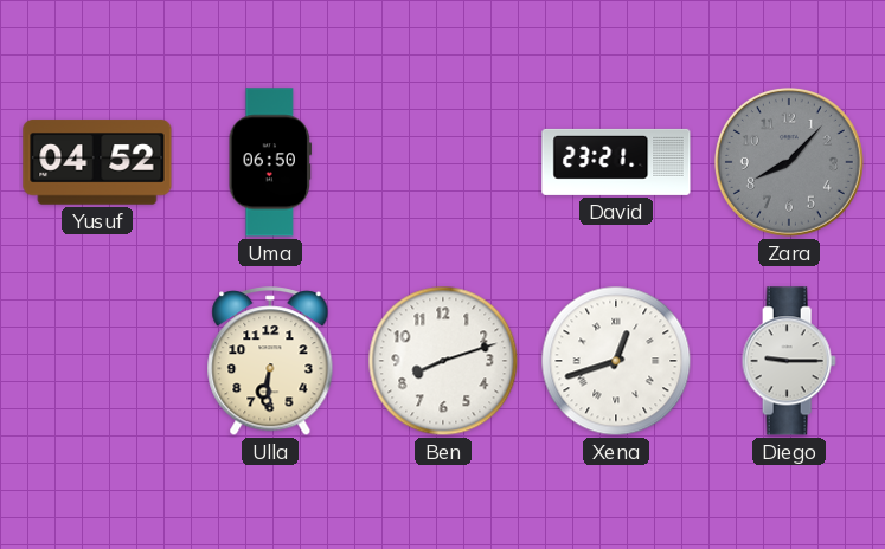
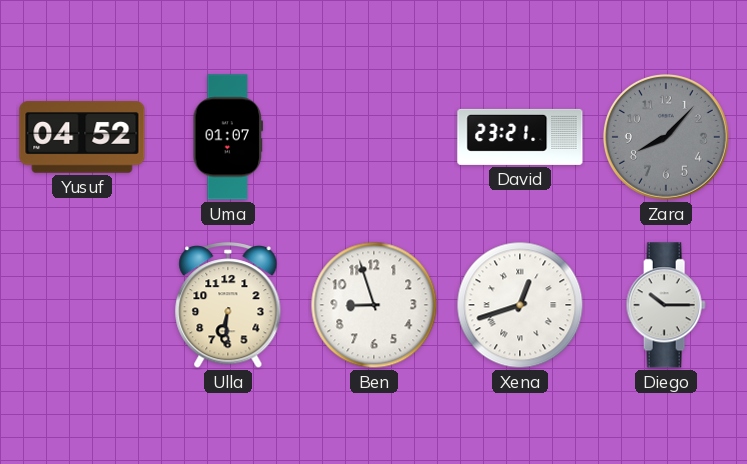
Uma: 06:50 -> 01:07
Ben: 8:12 -> 8:57
Diego: 9:15 -> 10:15
